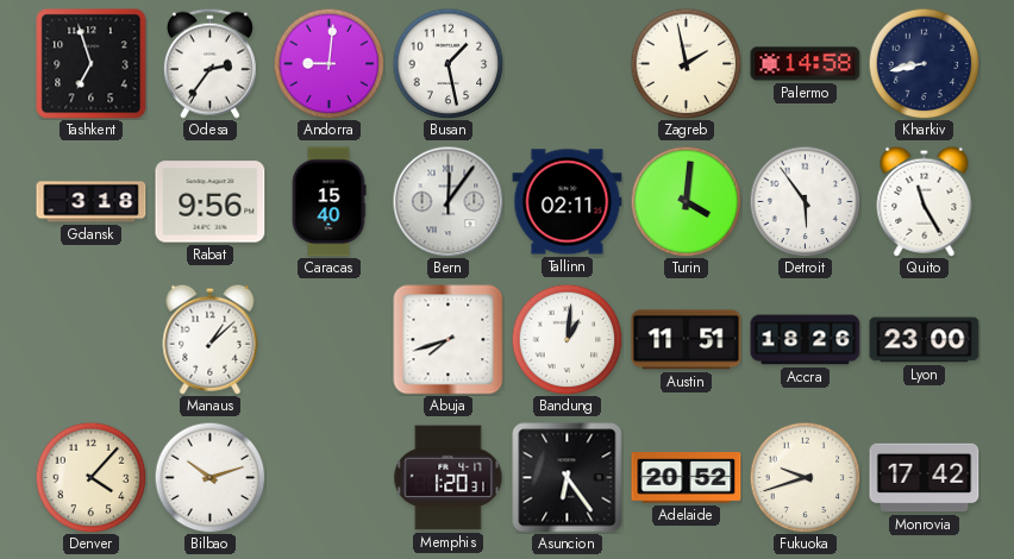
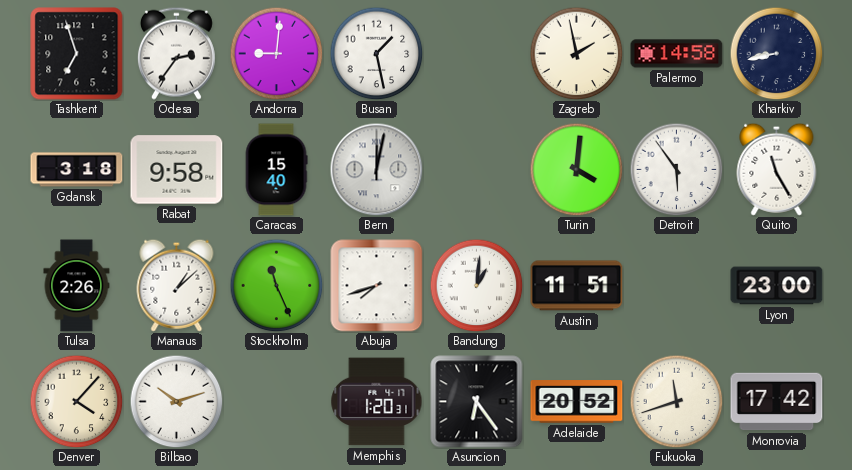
Rabat: 9:56 -> 9:58
Bern: 12:06 -> 12:02
Tallinn: 02:11 -> none
Tulsa: none -> 2:26
Stockholm: none -> 11:26
Accra: 18:26 -> none
Fukuoka: 9:42 -> 11:42
